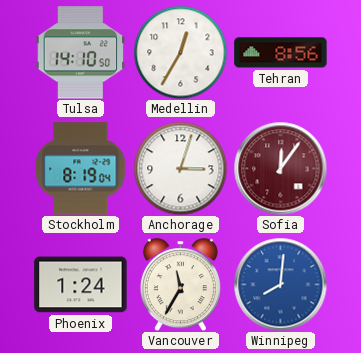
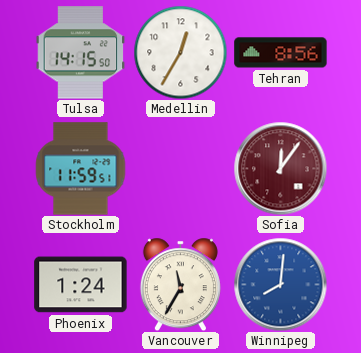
Tulsa: 14:10 -> 14:15
Stockholm: 8:19 -> 11:59
Anchorage: 3:03 -> none
